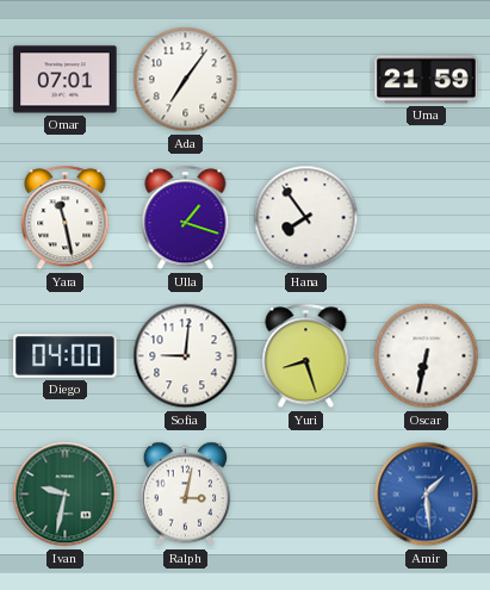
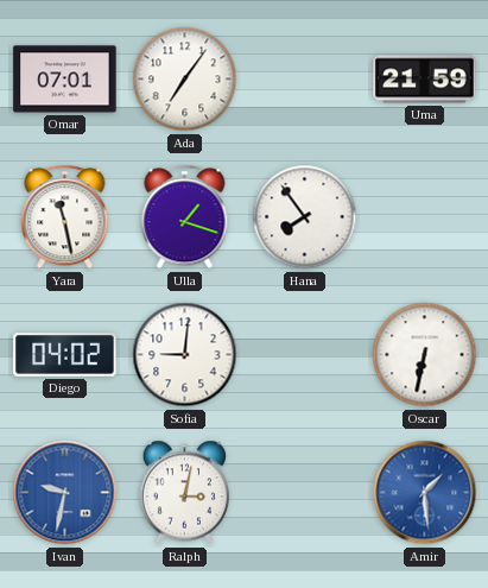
Diego: 04:00 -> 04:02
Yuri: 8:27 -> none
Ivan dial: green -> blue
